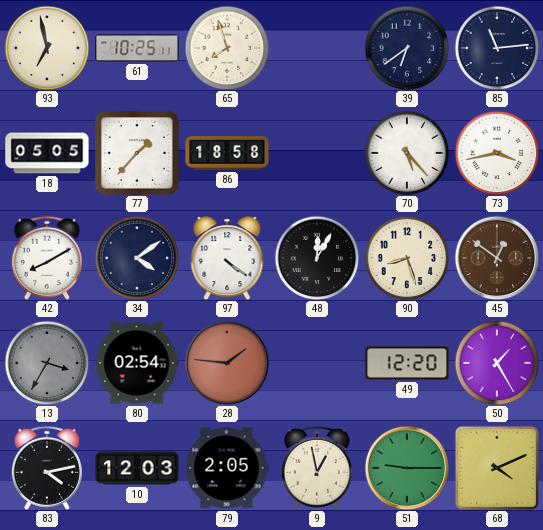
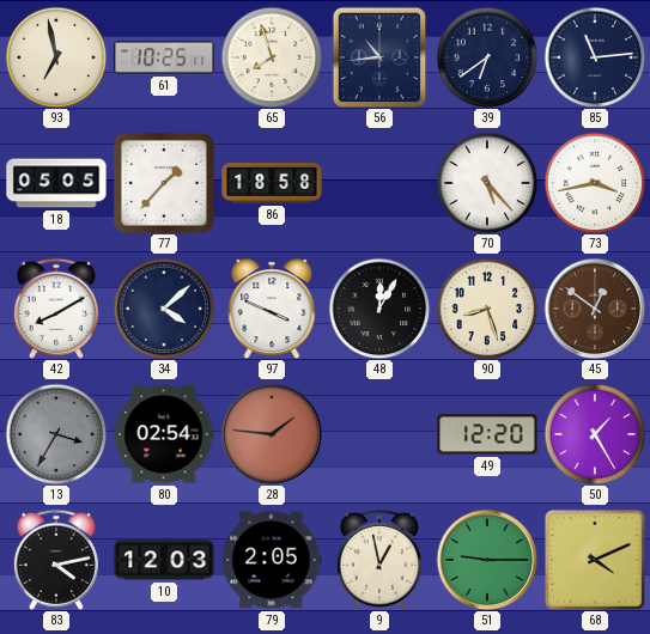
56: none -> 10:44
34: 4:09 -> 4:08
97: 4:21 -> 3:49
